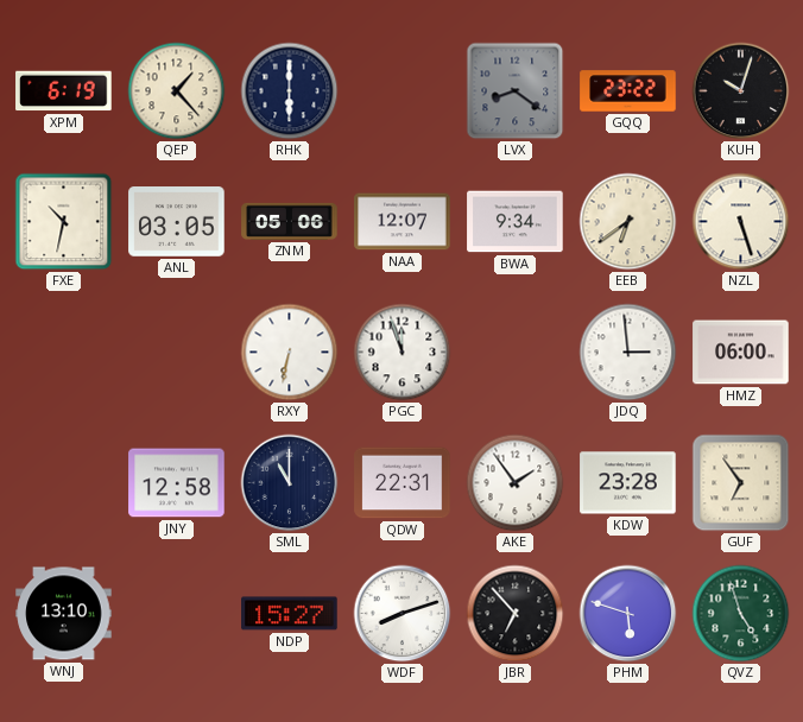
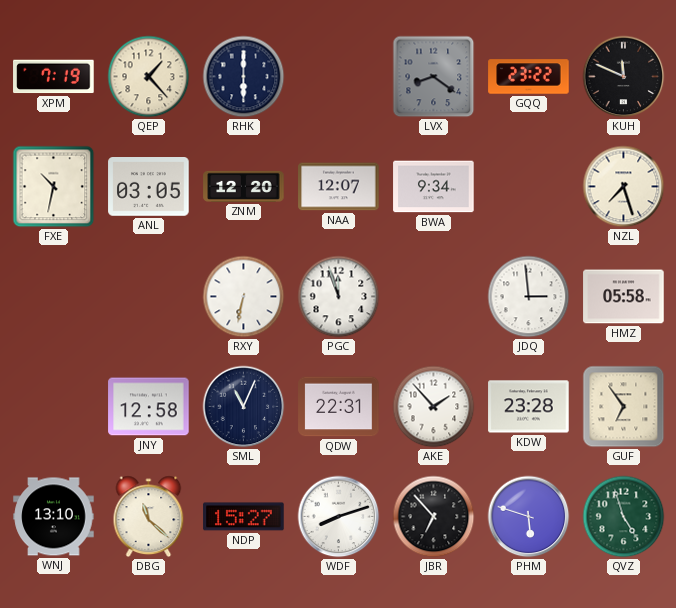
XPM: 6:19 -> 7:19
KUH: 10:03 -> 11:49
ZNM: 05:06 -> 12:20
EEB: 6:39 -> none
NZL: 5:27 -> 7:27
HMZ: 06:00 -> 05:58
SML: 11:00 -> 11:04
AKE: 1:54 -> 1:53
DBG: none -> 11:22
